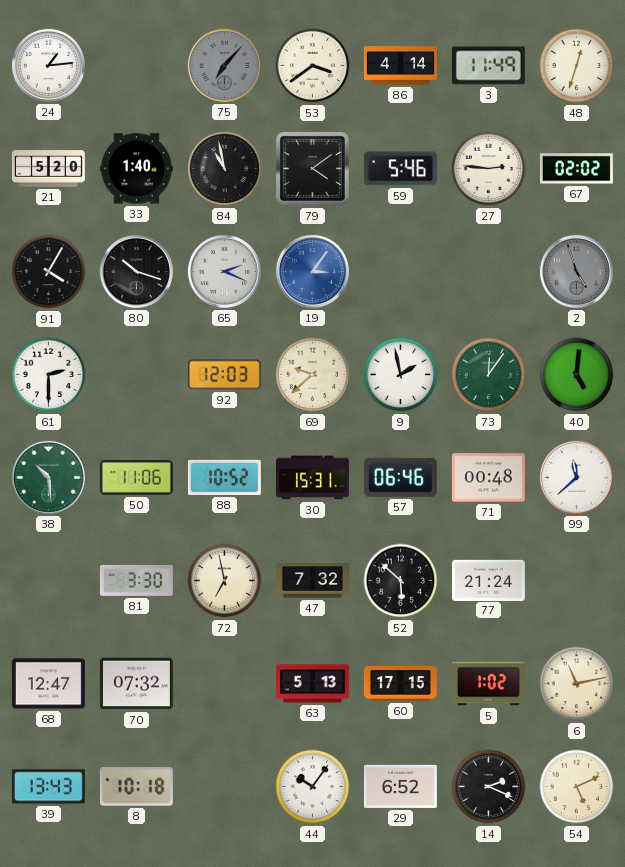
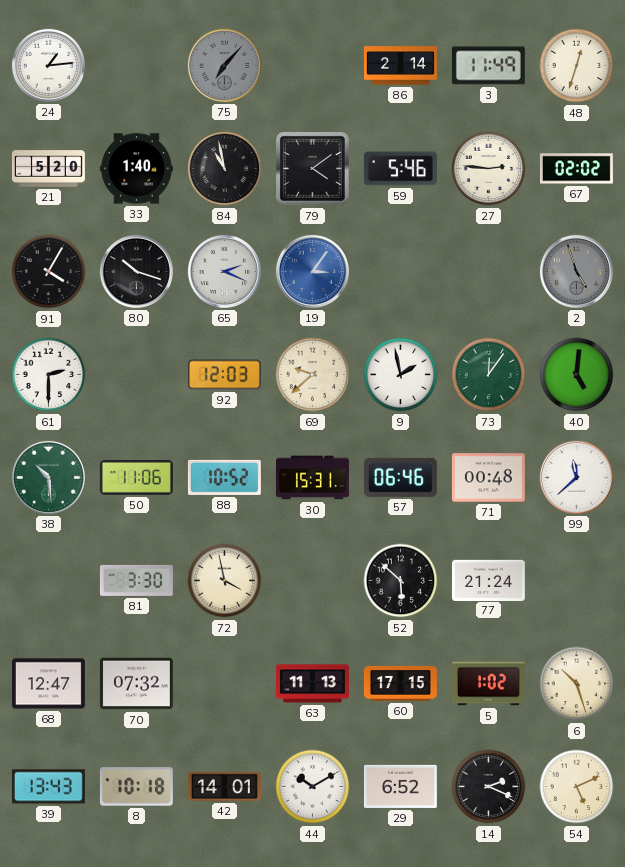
53: 3:39 -> none
86: 4:14 -> 2:14
72: 6:58 -> 3:58
47: 7:32 -> none
63: 5:13 -> 11:13
6: 11:13 -> 10:27
42: none -> 14:01
44: 10:06 -> 10:10
